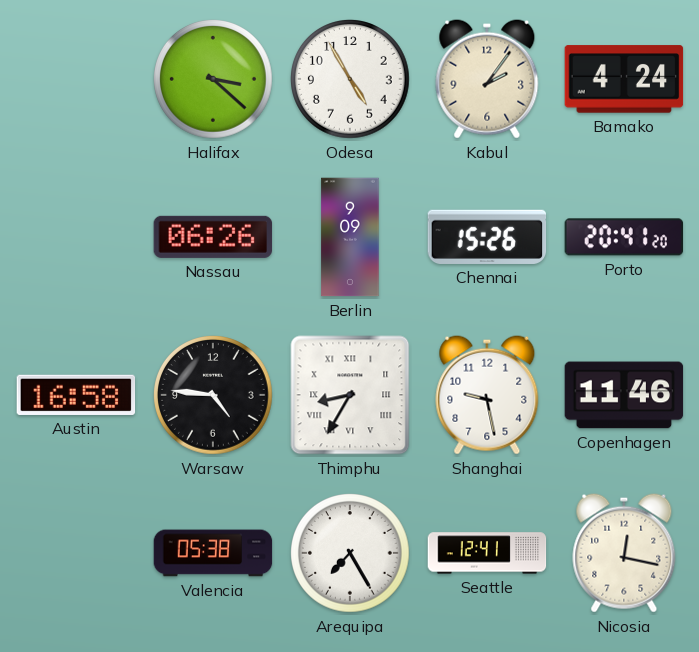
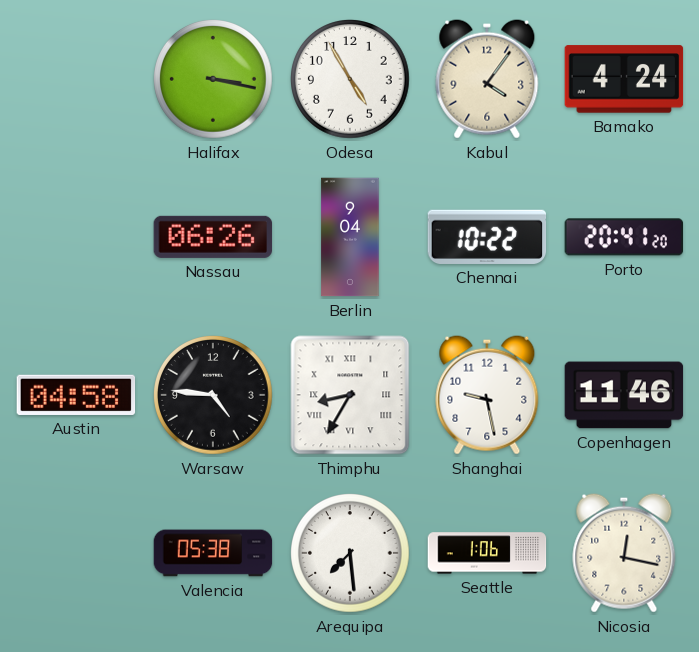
Halifax: 3:22 -> 3:17
Kabul: 2:06 -> 4:06
Berlin: 9:09 -> 9:04
Chennai: 15:26 -> 10:22
Austin: 16:58 -> 04:58
Arequipa: 7:25 -> 7:29
Seattle: 12:41 -> 1:06
